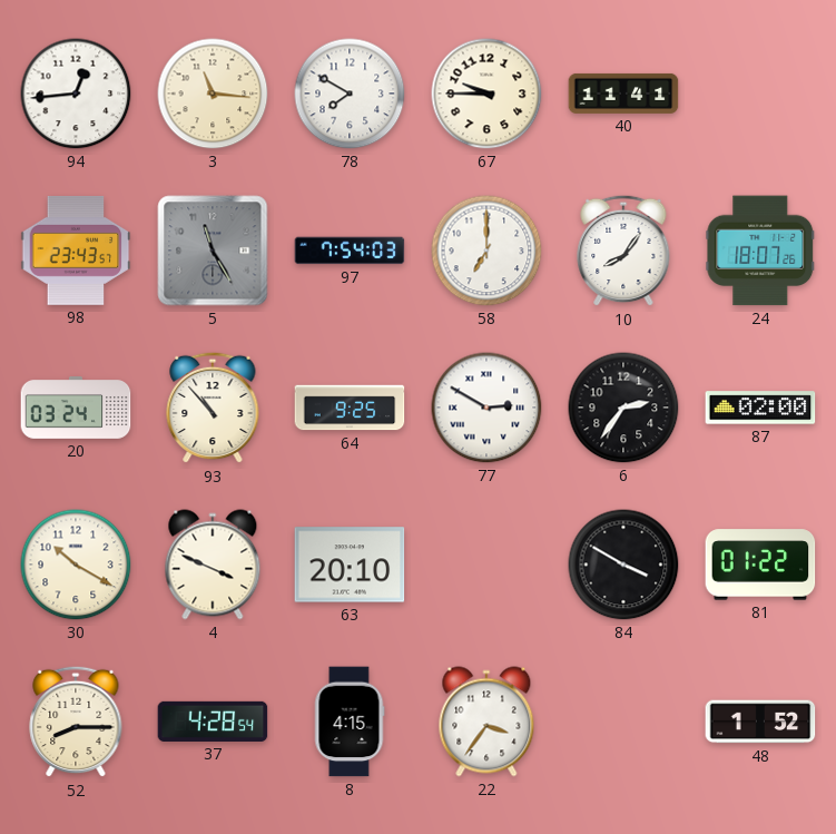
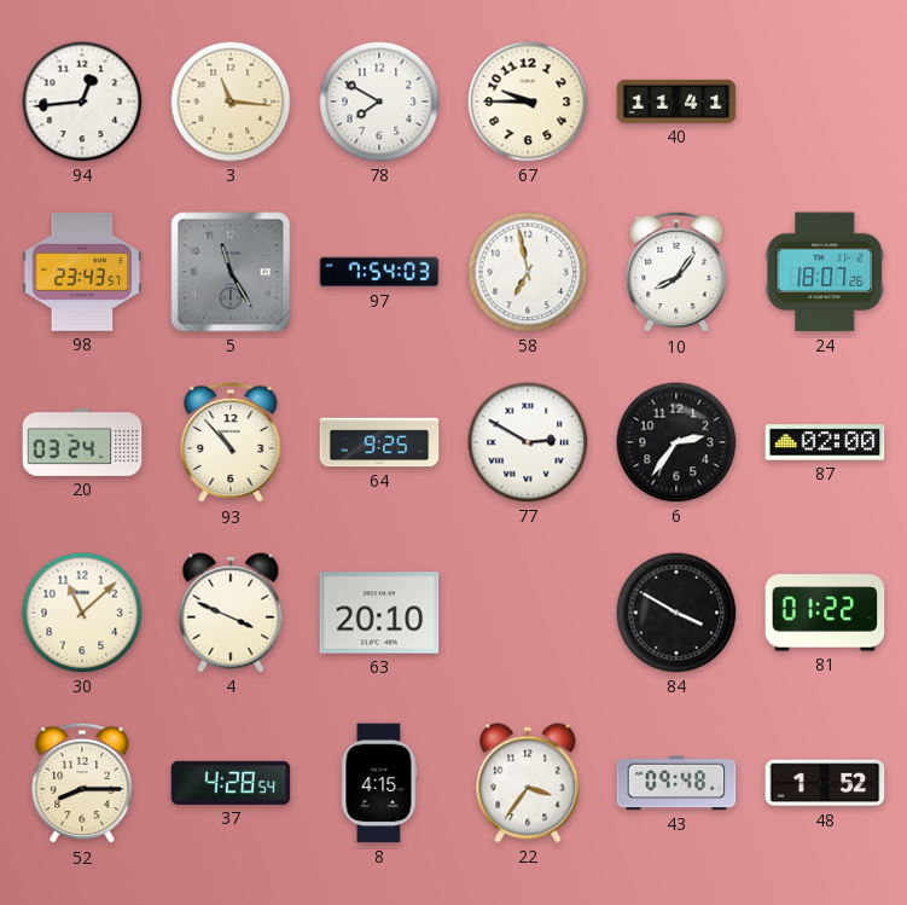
58: 7:00 -> 6:58
30: 10:20 -> 11:08
43: none -> 09:48
